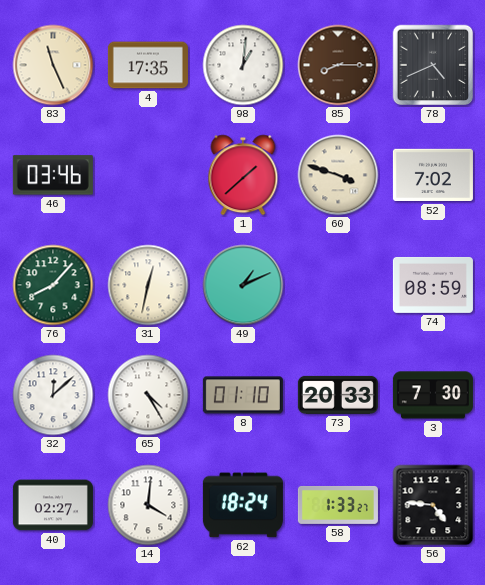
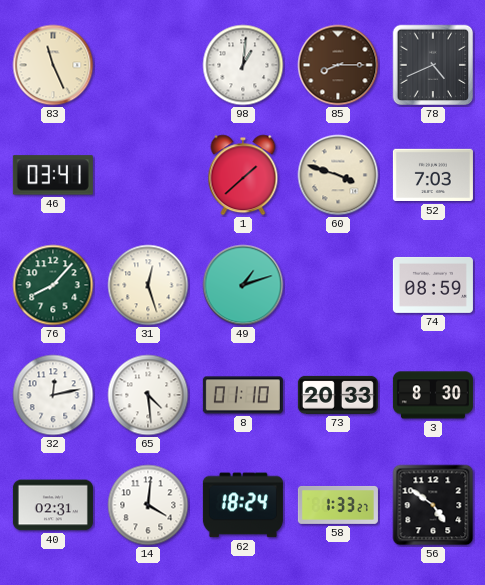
4: 17:35 -> none
46: 03:46 -> 03:41
52: 7:02 -> 7:03
31: 12:32 -> 12:27
49: 1:11 -> 1:12
32: 12:08 -> 12:13
65: 4:25 -> 4:29
3: 7:30 -> 8:30
40: 02:27 -> 02:31
56: 4:46 -> 4:51
